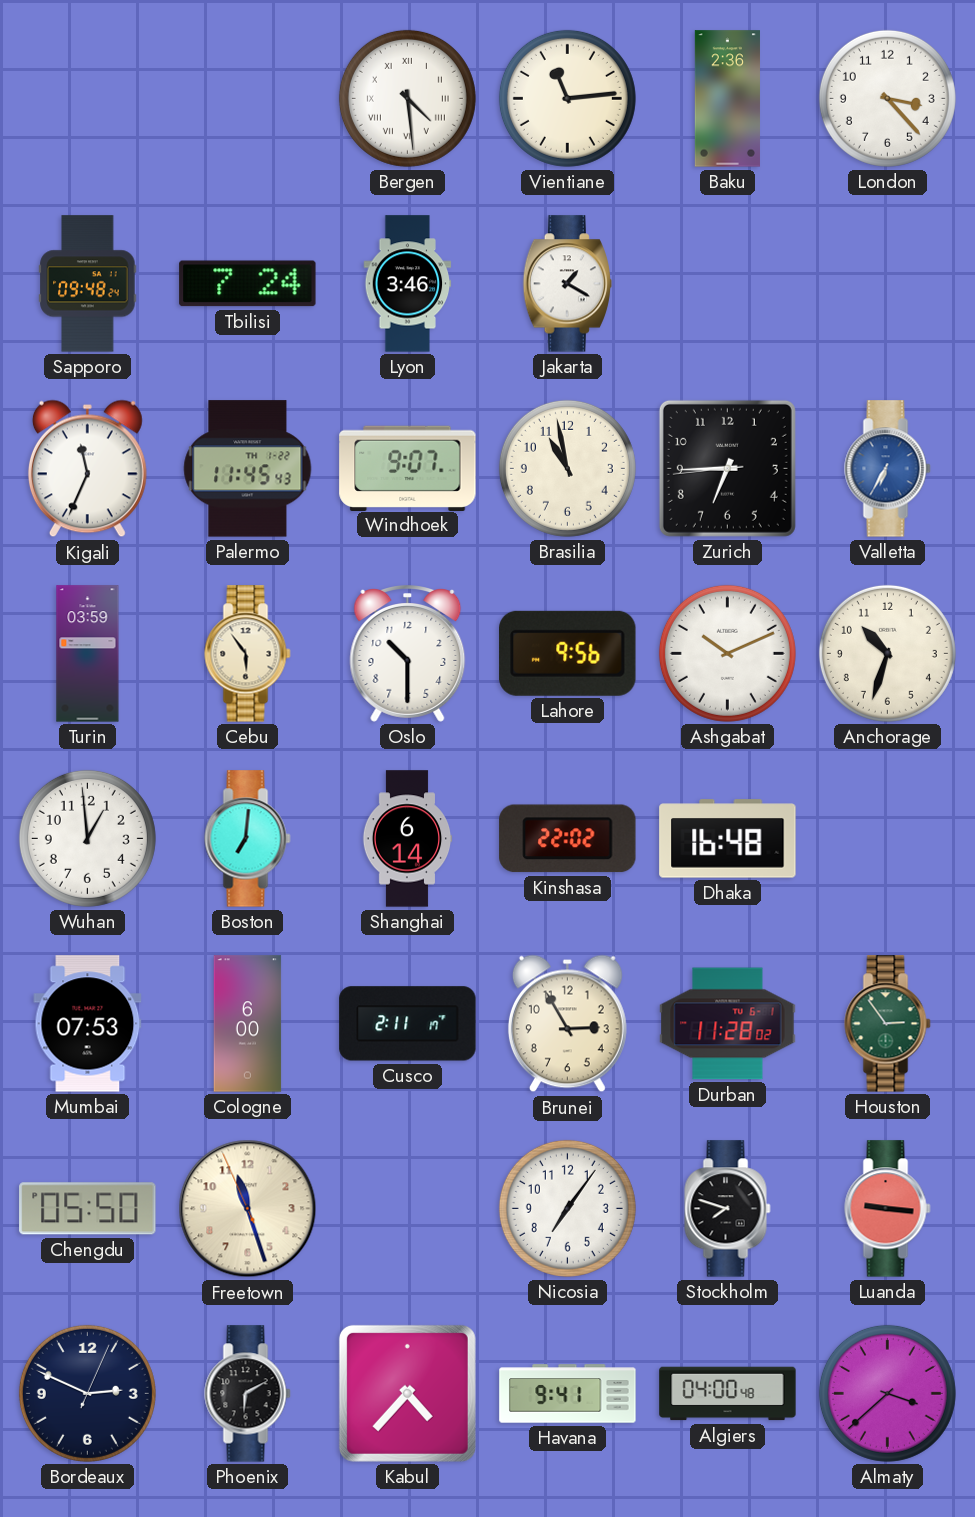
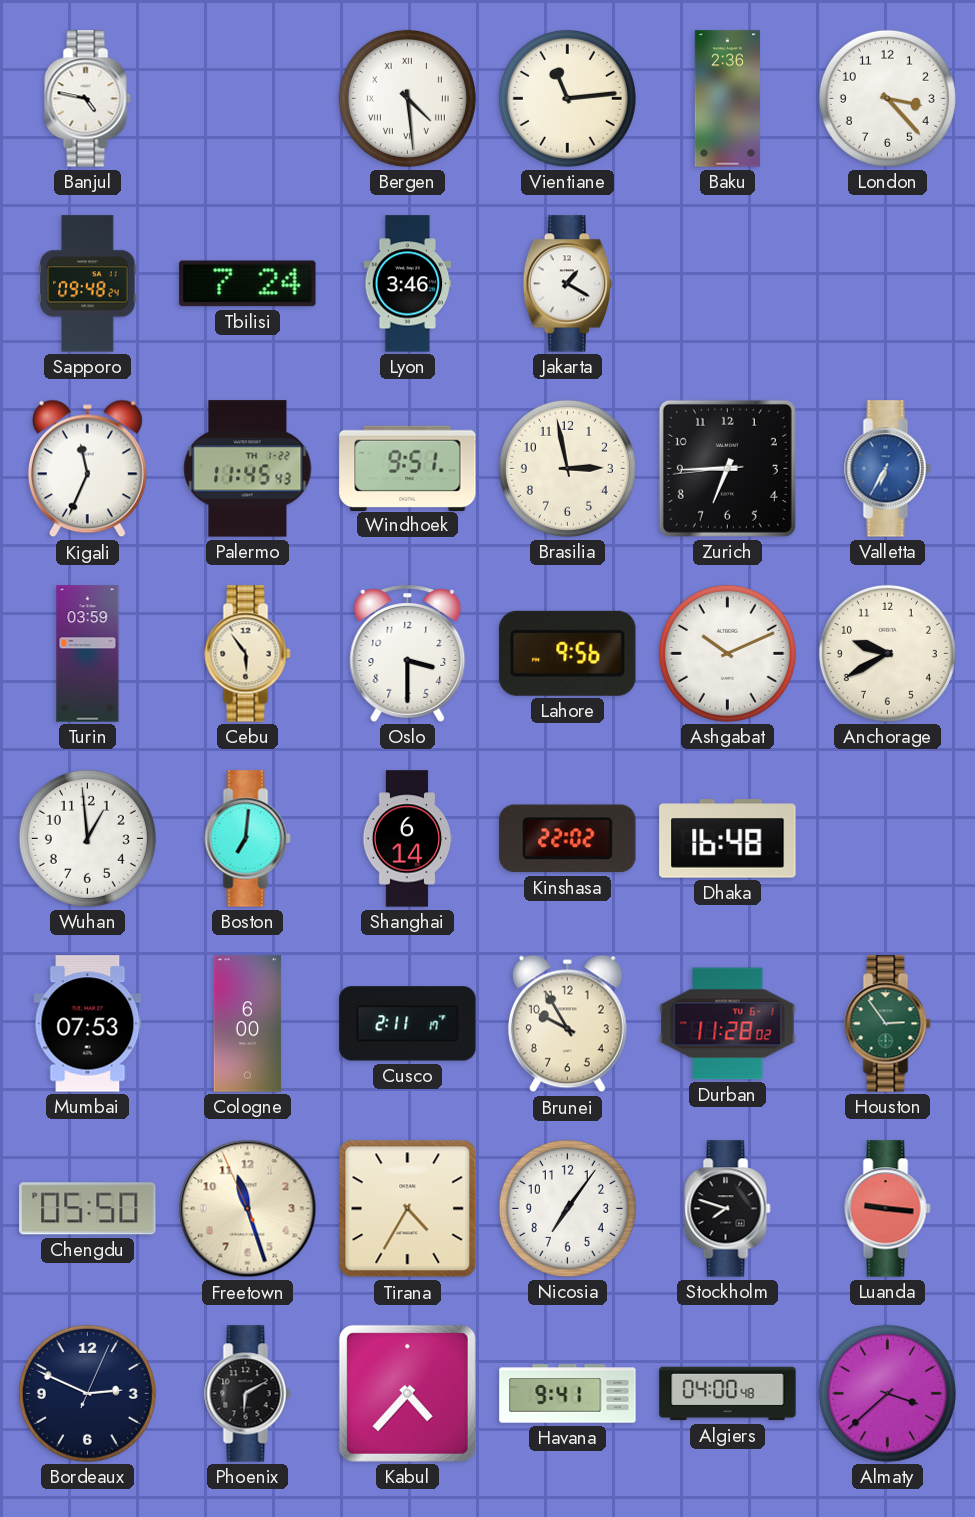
Banjul: none -> 4:47
Windhoek: 9:07 -> 9:51
Brasilia: 10:58 -> 2:58
Oslo: 10:30 -> 3:30
Anchorage: 10:33 -> 9:40
Brunei: 2:55 -> 9:55
Tirana: none -> 4:35
